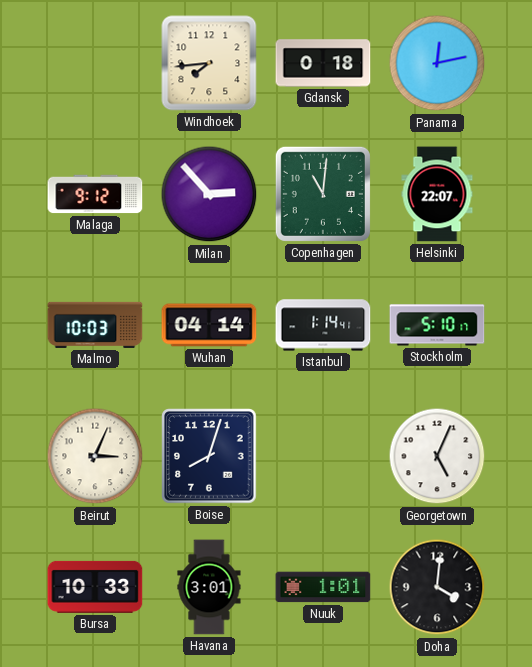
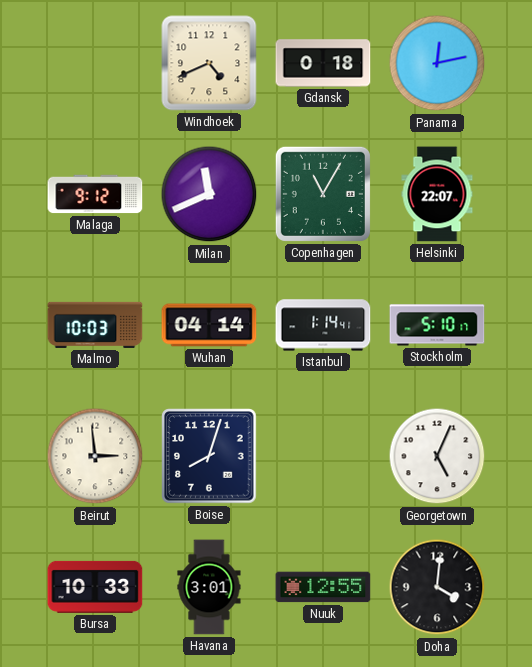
Windhoek: 7:44 -> 4:41
Milan: 2:53 -> 11:41
Copenhagen: 11:01 -> 11:05
Beirut: 3:04 -> 2:59
Nuuk: 1:01 -> 12:55
